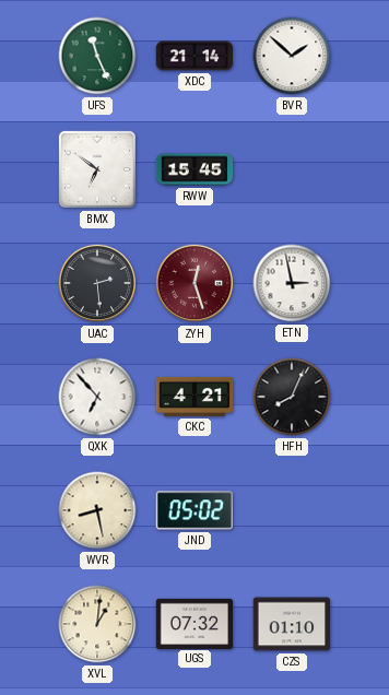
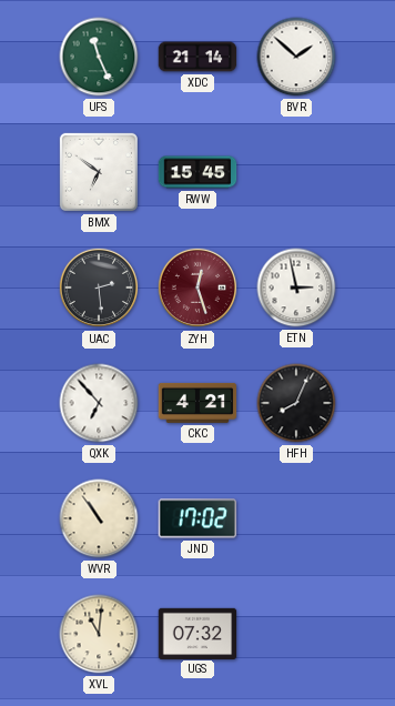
WVR: 8:28 -> 10:54
JND: 05:02 -> 17:02
XVL: 1:01 -> 11:01
CZS: 01:10 -> none
